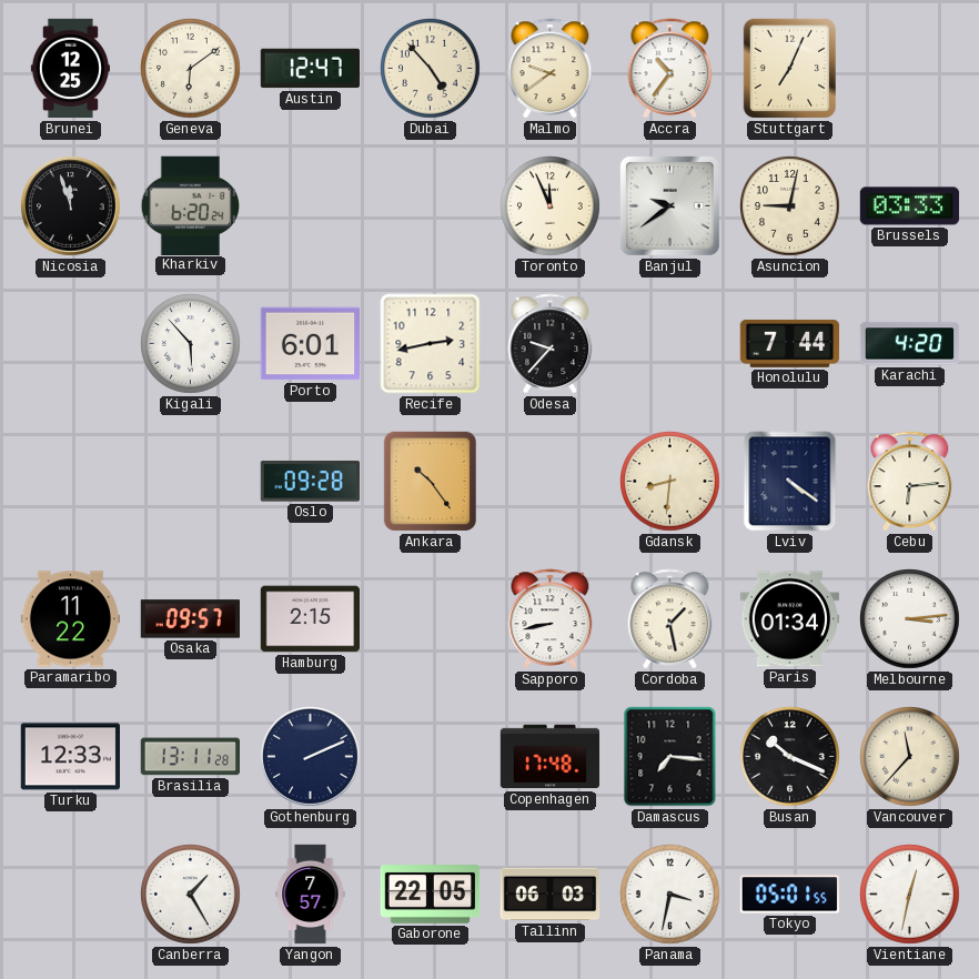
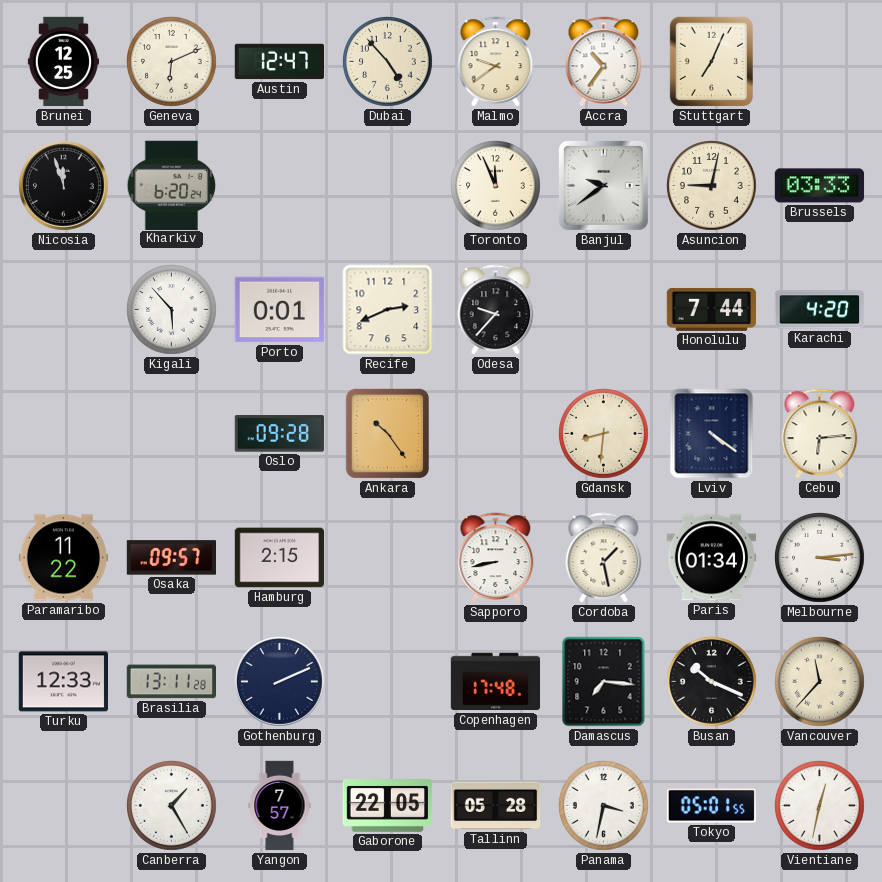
Geneva: 6:09 -> 6:11
Porto: 6:01 -> 0:01
Recife: 2:43 -> 2:41
Tallinn: 06:03 -> 05:28
